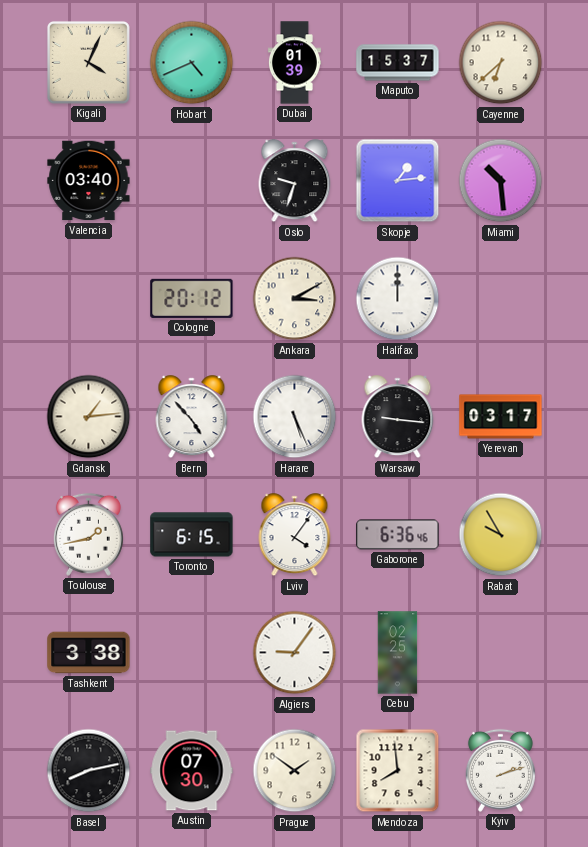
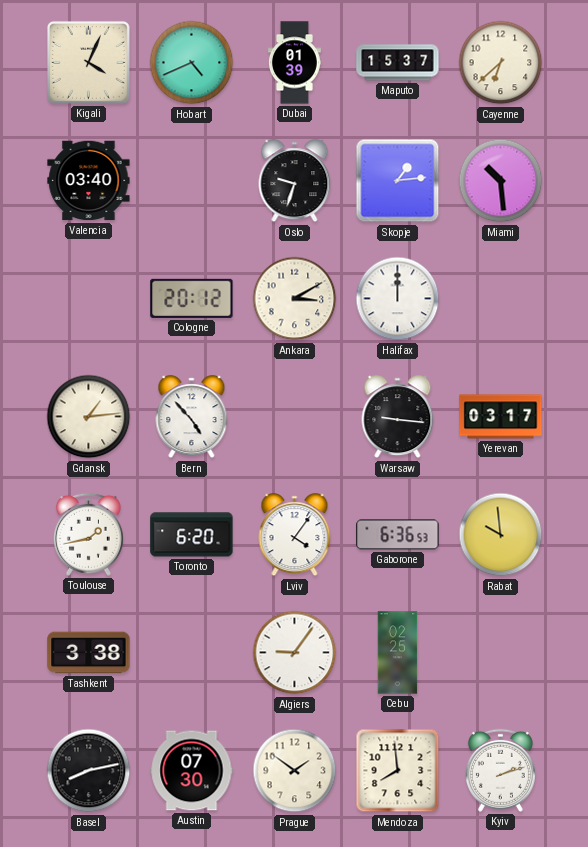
Harare: 5:26 -> none
Toronto: 6:15 -> 6:20
Gaborone: 6:36:46 -> 6:36:53
Rabat: 9:55 -> 9:59
